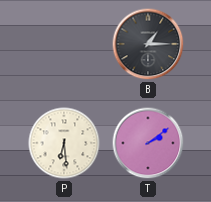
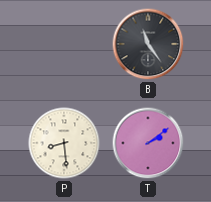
B: 1:15 -> 11:24
P: 6:29 -> 8:29
